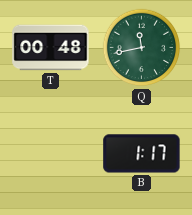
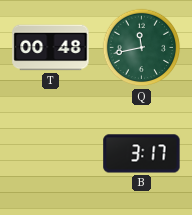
B: 1:17 -> 3:17
